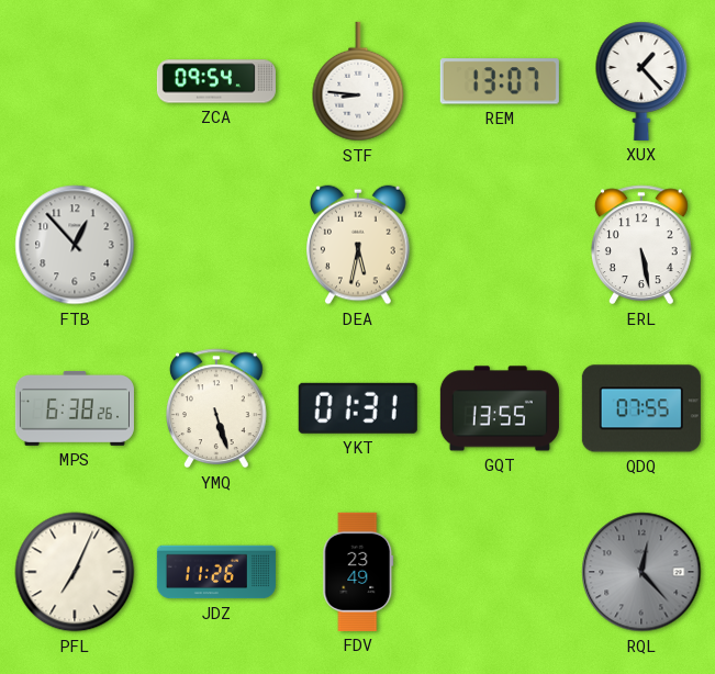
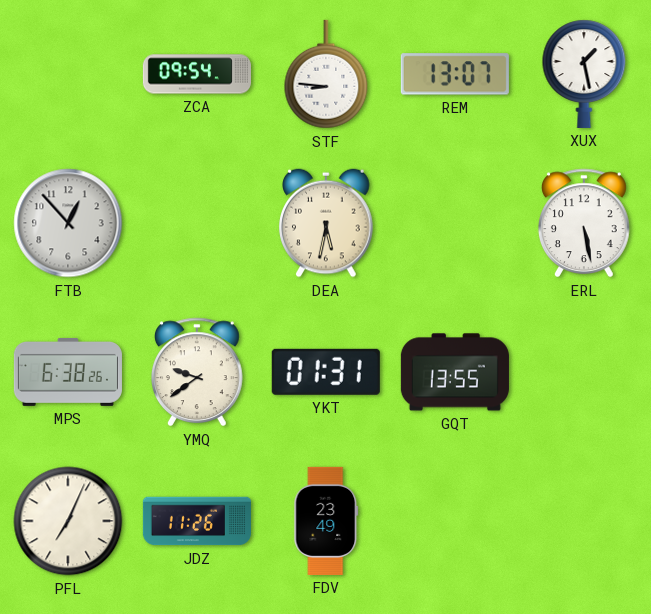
XUX: 1:23 -> 1:28
YMQ: 5:27 -> 9:39
QDQ: 07:55 -> none
RQL: 12:23 -> none
